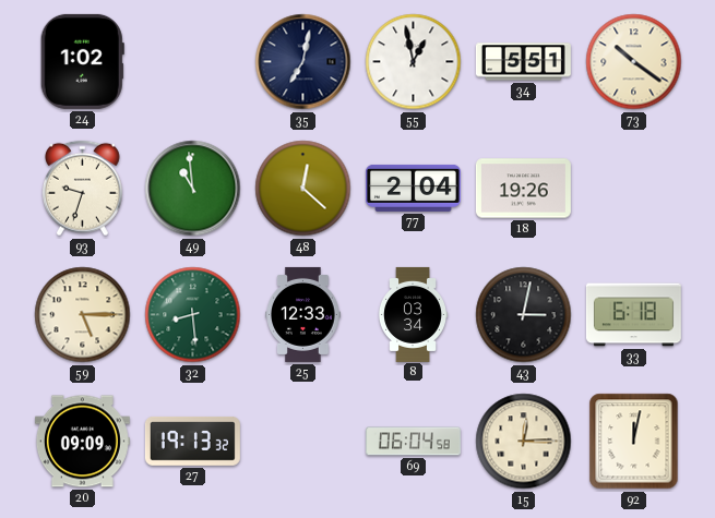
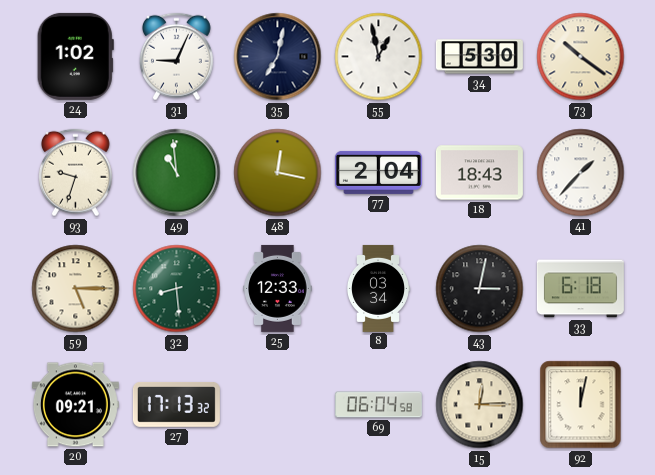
31: none -> 9:04
34: 5:51 -> 5:30
48: 12:22 -> 12:17
18: 19:26 -> 18:43
41: none -> 1:37
20: 09:09 -> 09:21
27: 19:13 -> 17:13
